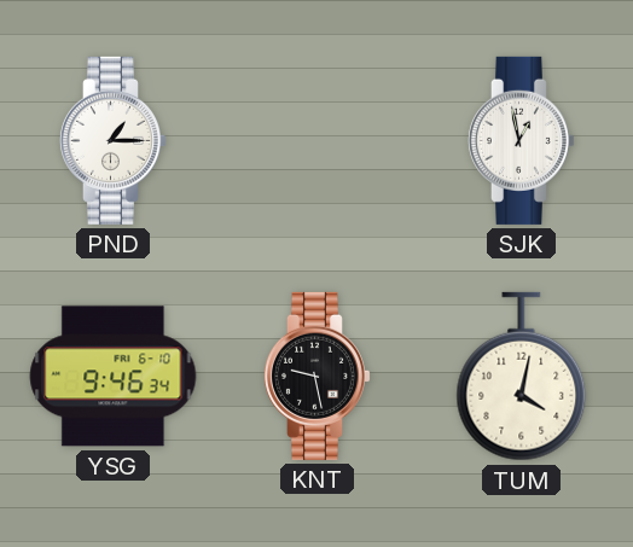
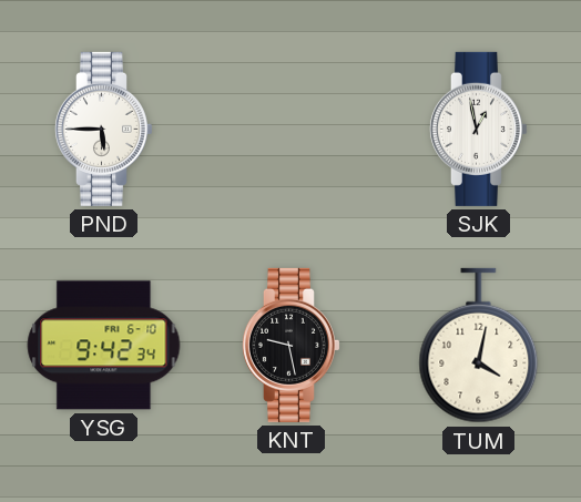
PND: 1:15 -> 5:45
YSG: 9:46 -> 9:42
